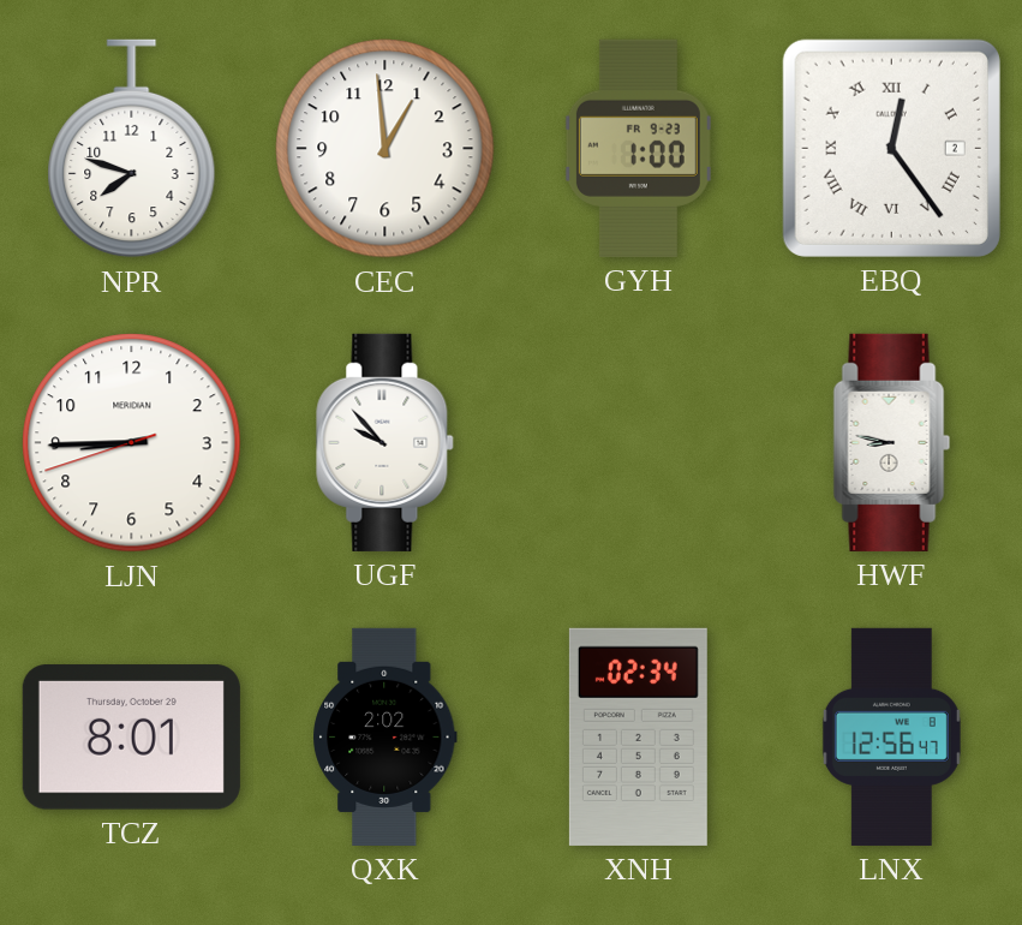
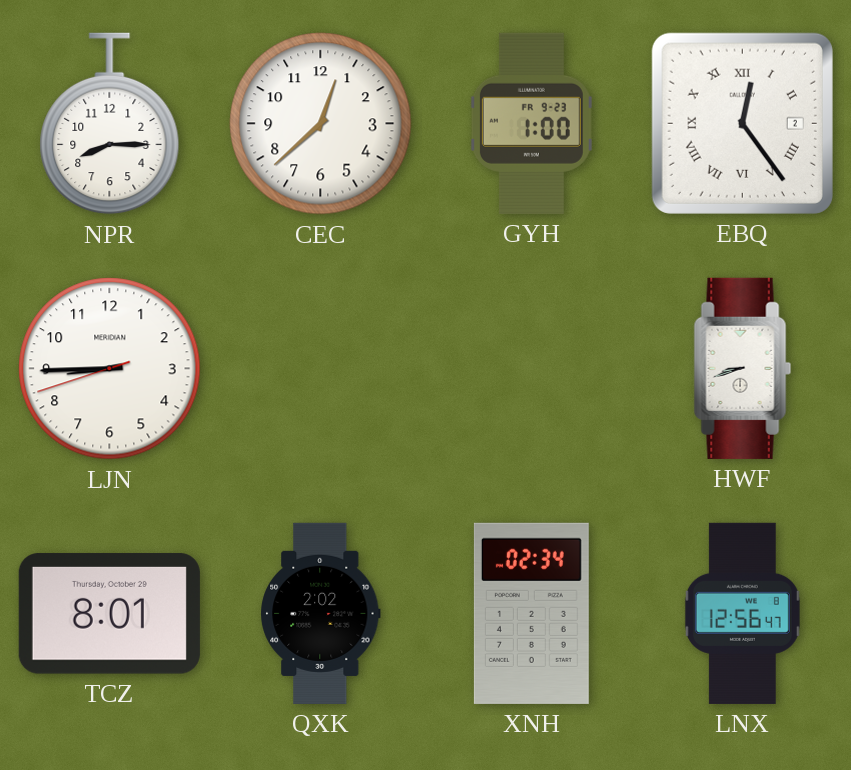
NPR: 7:48 -> 8:15
CEC: 12:59 -> 12:38
UGF: 9:53 -> none
HWF: 8:47 -> 8:42
